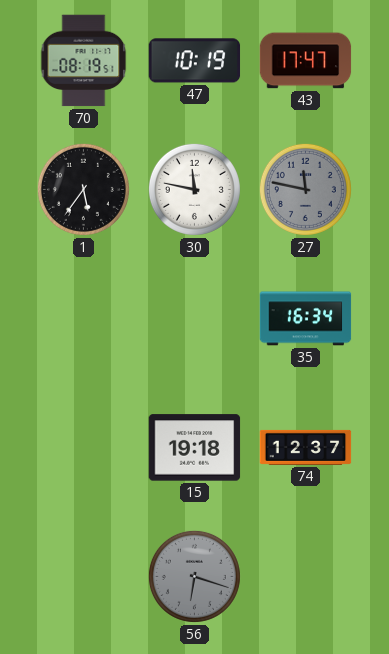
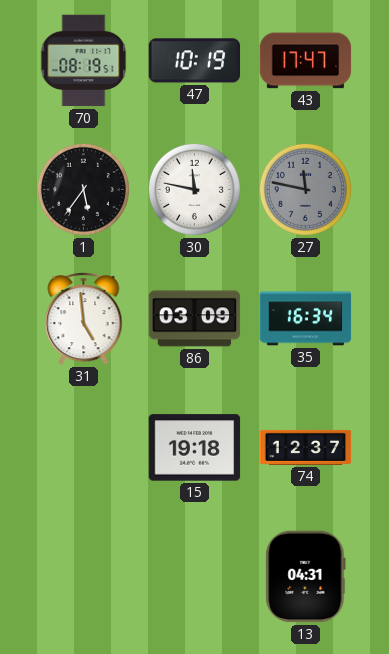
31: none -> 4:59
86: none -> 03:09
56: 6:18 -> none
13: none -> 04:31
